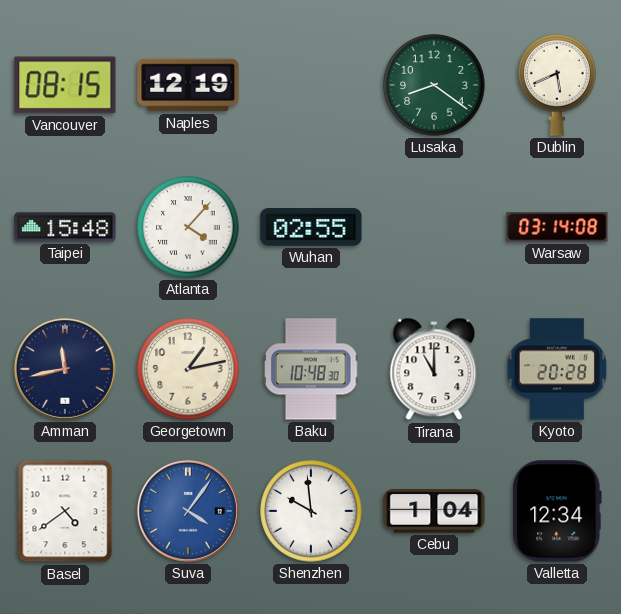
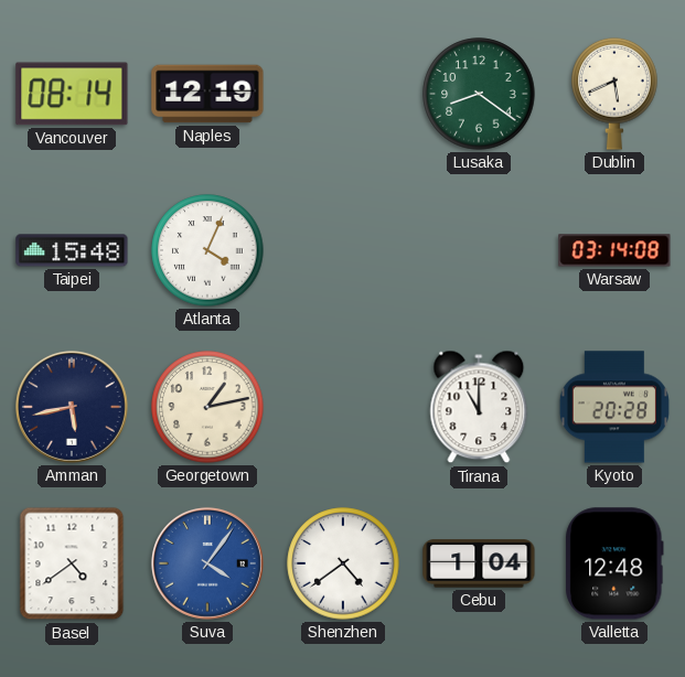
Vancouver: 08:15 -> 08:14
Atlanta: 4:07 -> 4:04
Wuhan: 02:55 -> none
Amman: 11:43 -> 5:43
Baku: 10:48 -> none
Shenzhen: 9:59 -> 4:39
Valletta: 12:34 -> 12:48
